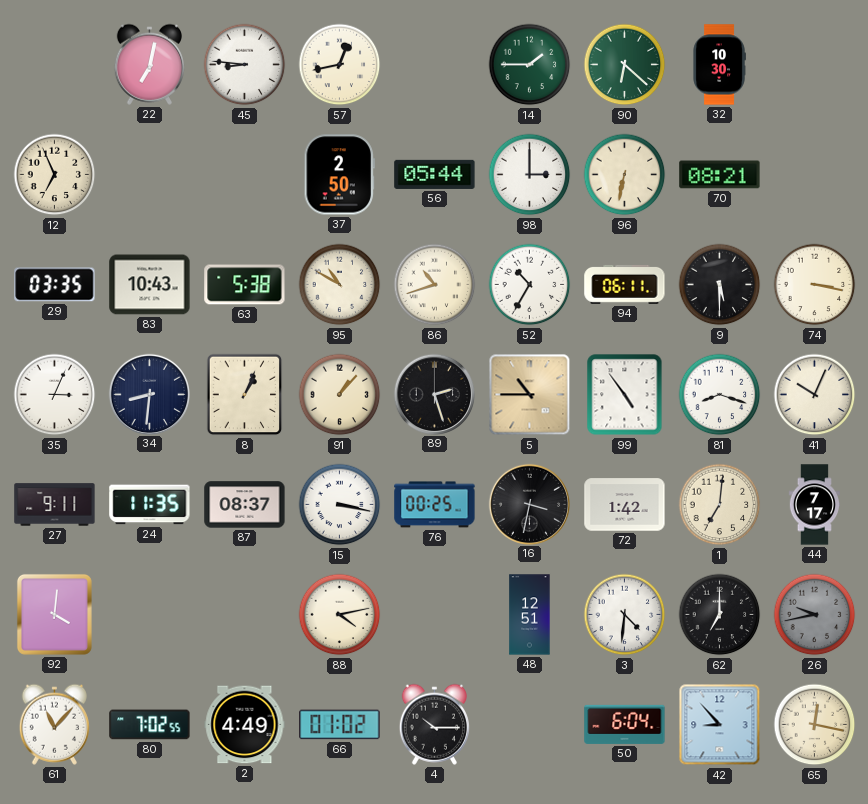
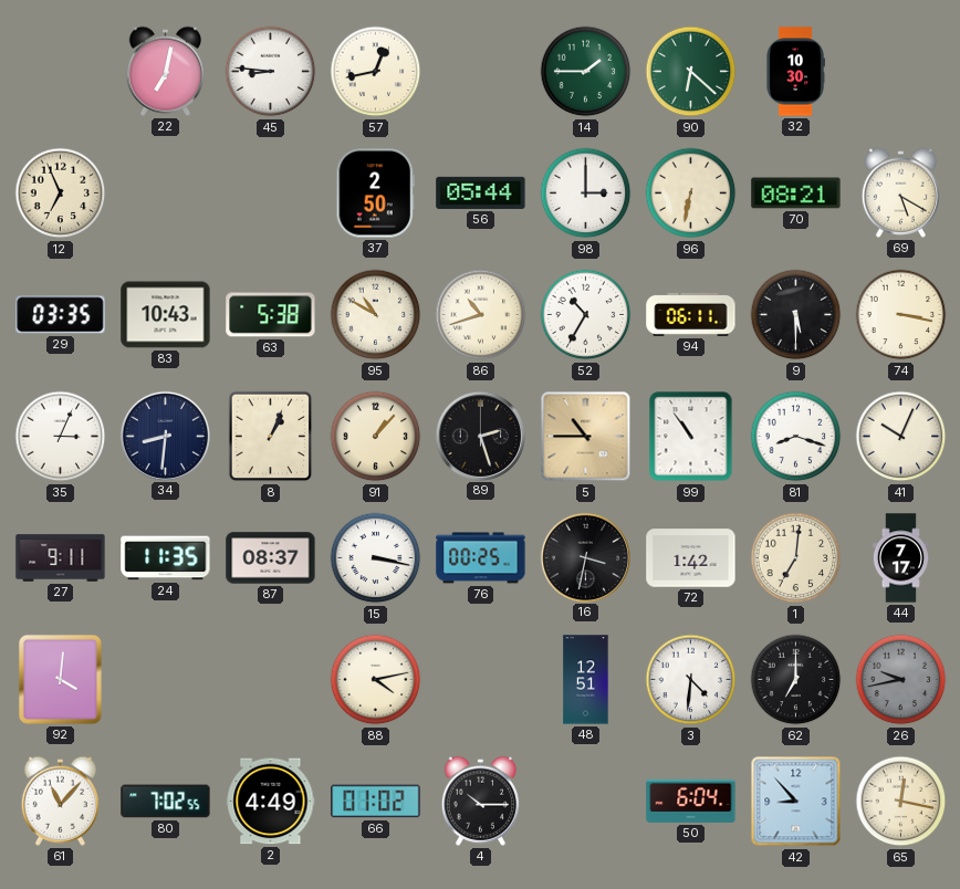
69: none -> 5:20
99: 4:54 -> 10:54
